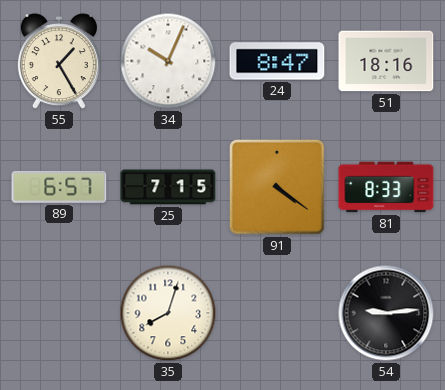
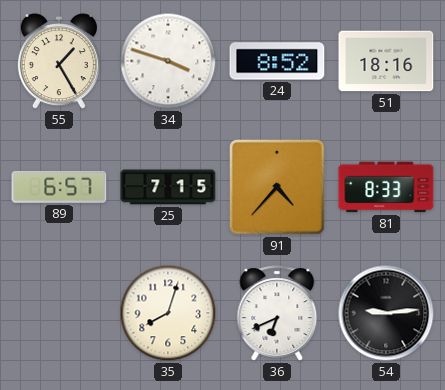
34: 10:04 -> 3:48
24: 8:47 -> 8:52
91: 4:21 -> 4:37
36: none -> 6:41
